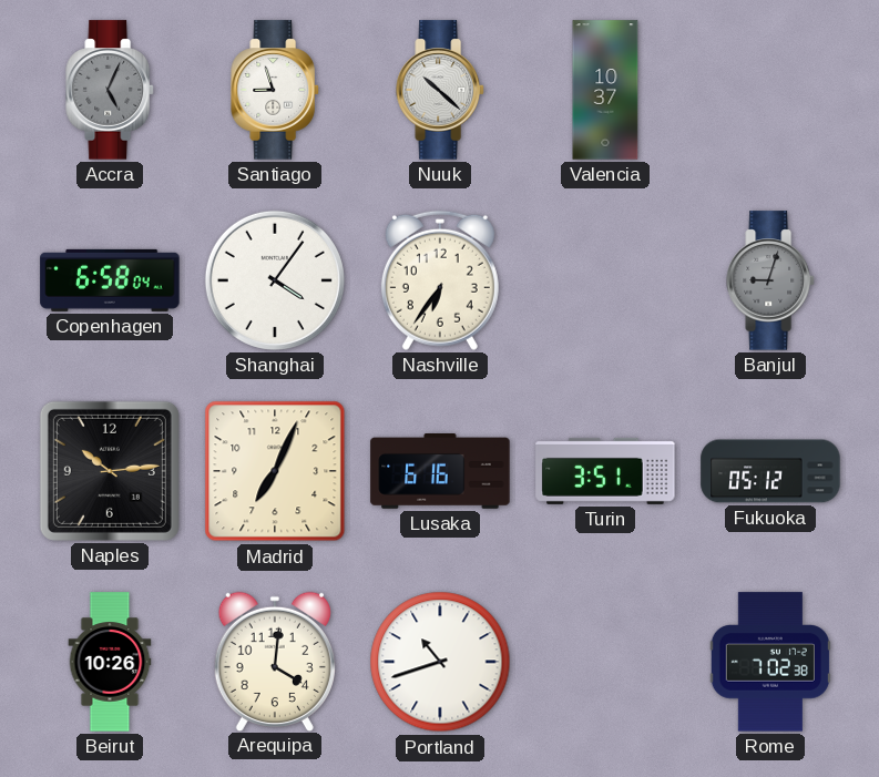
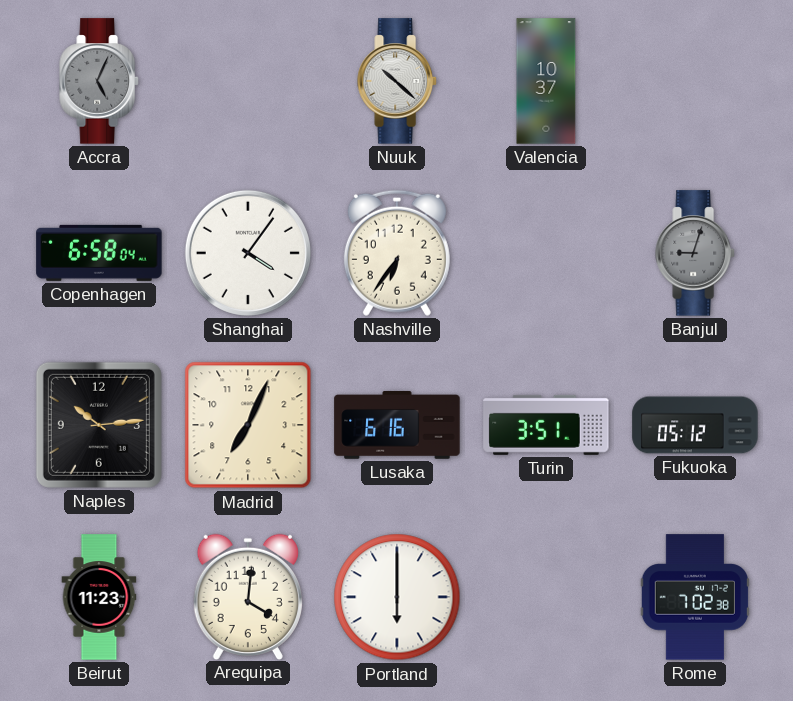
Santiago: 8:57 -> none
Beirut: 10:26 -> 11:23
Portland: 10:42 -> 6:00
